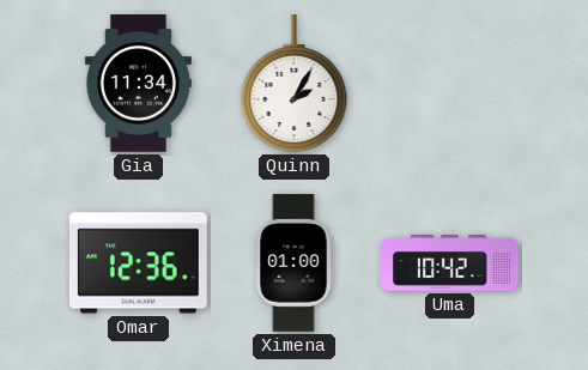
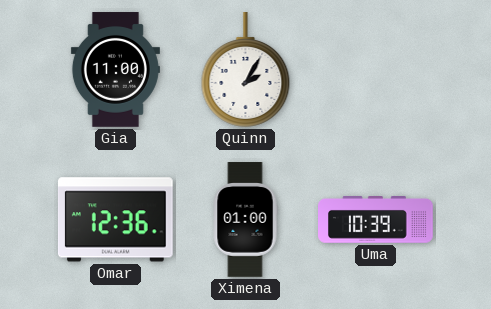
Gia: 11:34 -> 11:00
Uma: 10:42 -> 10:39
